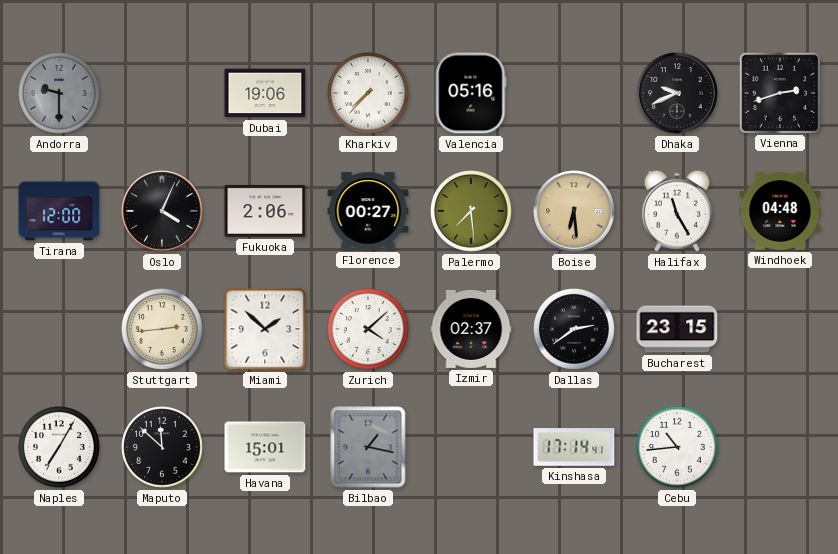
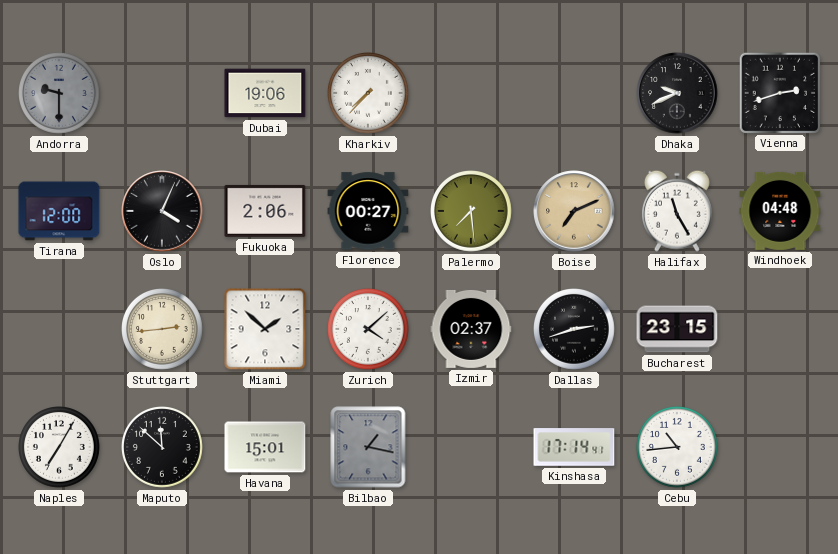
Valencia: 05:16 -> none
Boise: 6:29 -> 7:11
Dallas: 2:39 -> 2:42
